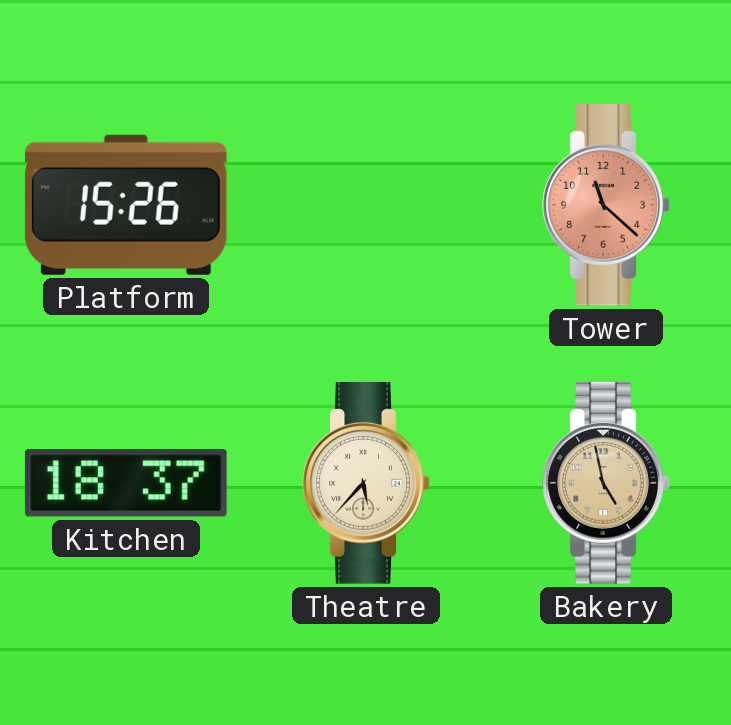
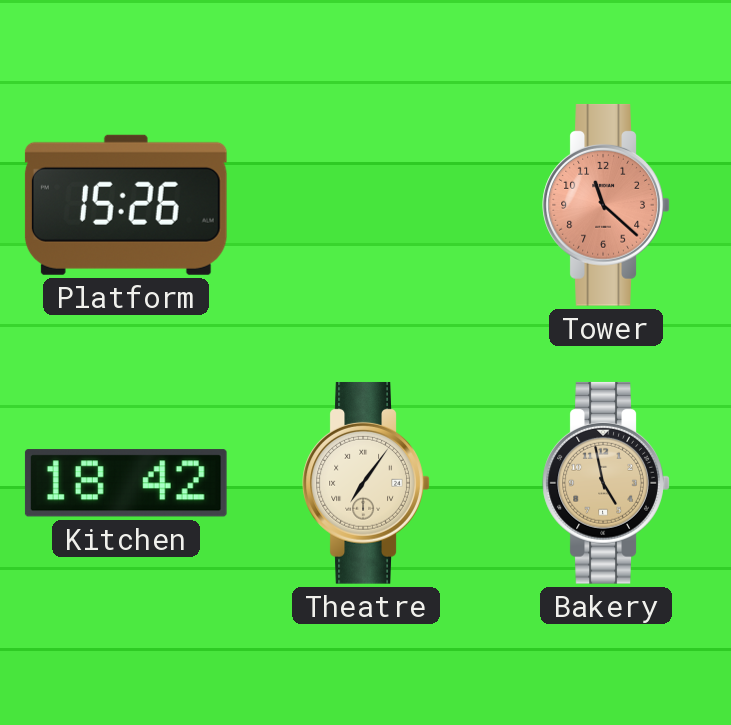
Kitchen: 18:37 -> 18:42
Theatre: 5:37 -> 7:06
